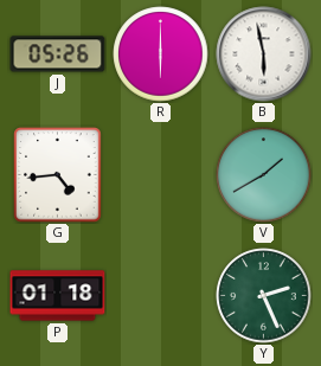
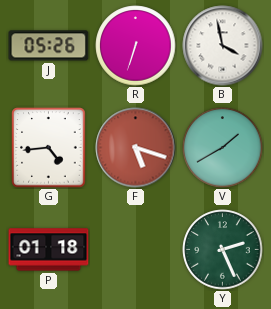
R: 6:00 -> 6:33
B: 5:58 -> 3:58
F: none -> 5:18
